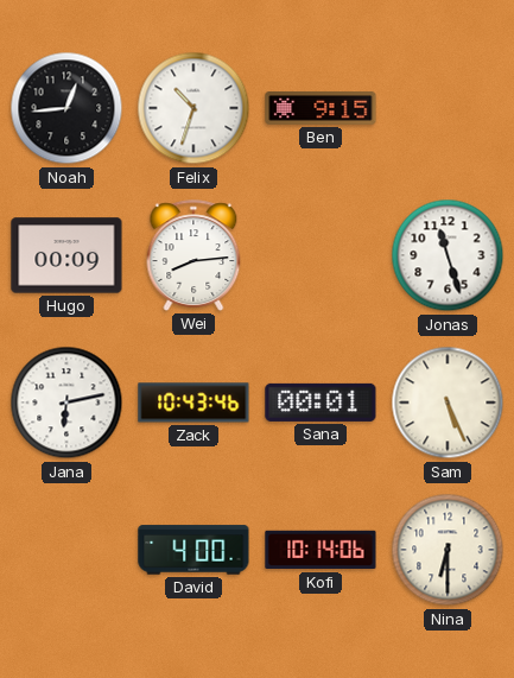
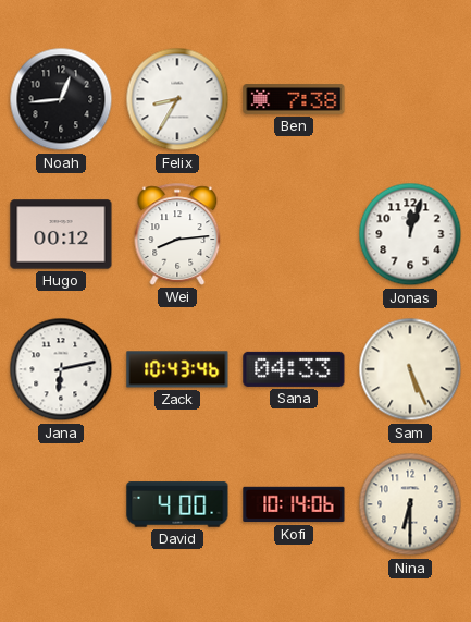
Felix: 10:33 -> 8:35
Ben: 9:15 -> 7:38
Hugo: 00:09 -> 00:12
Jonas: 11:27 -> 12:03
Sana: 00:01 -> 04:33
